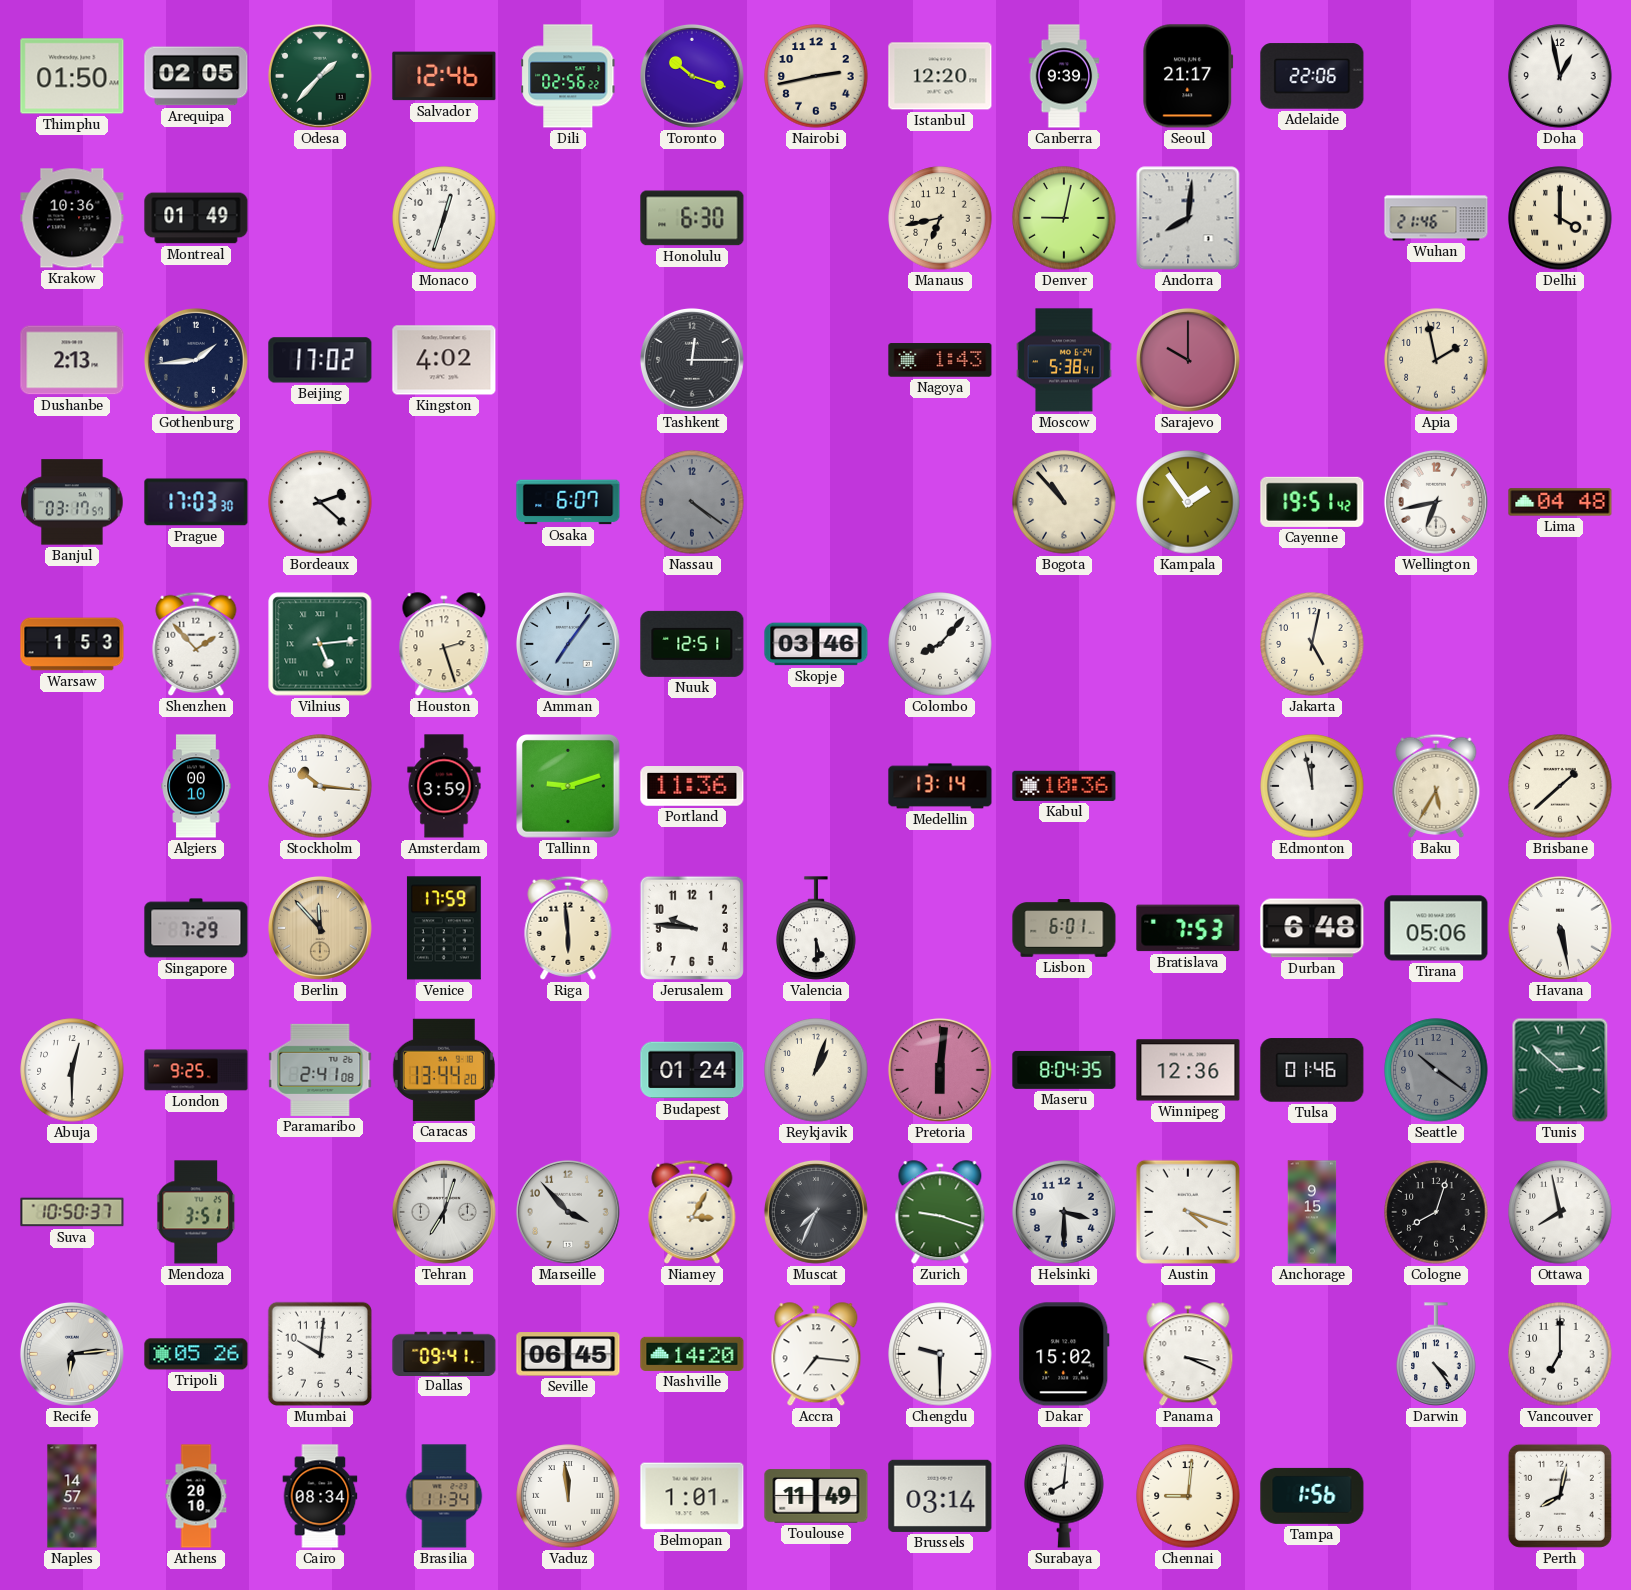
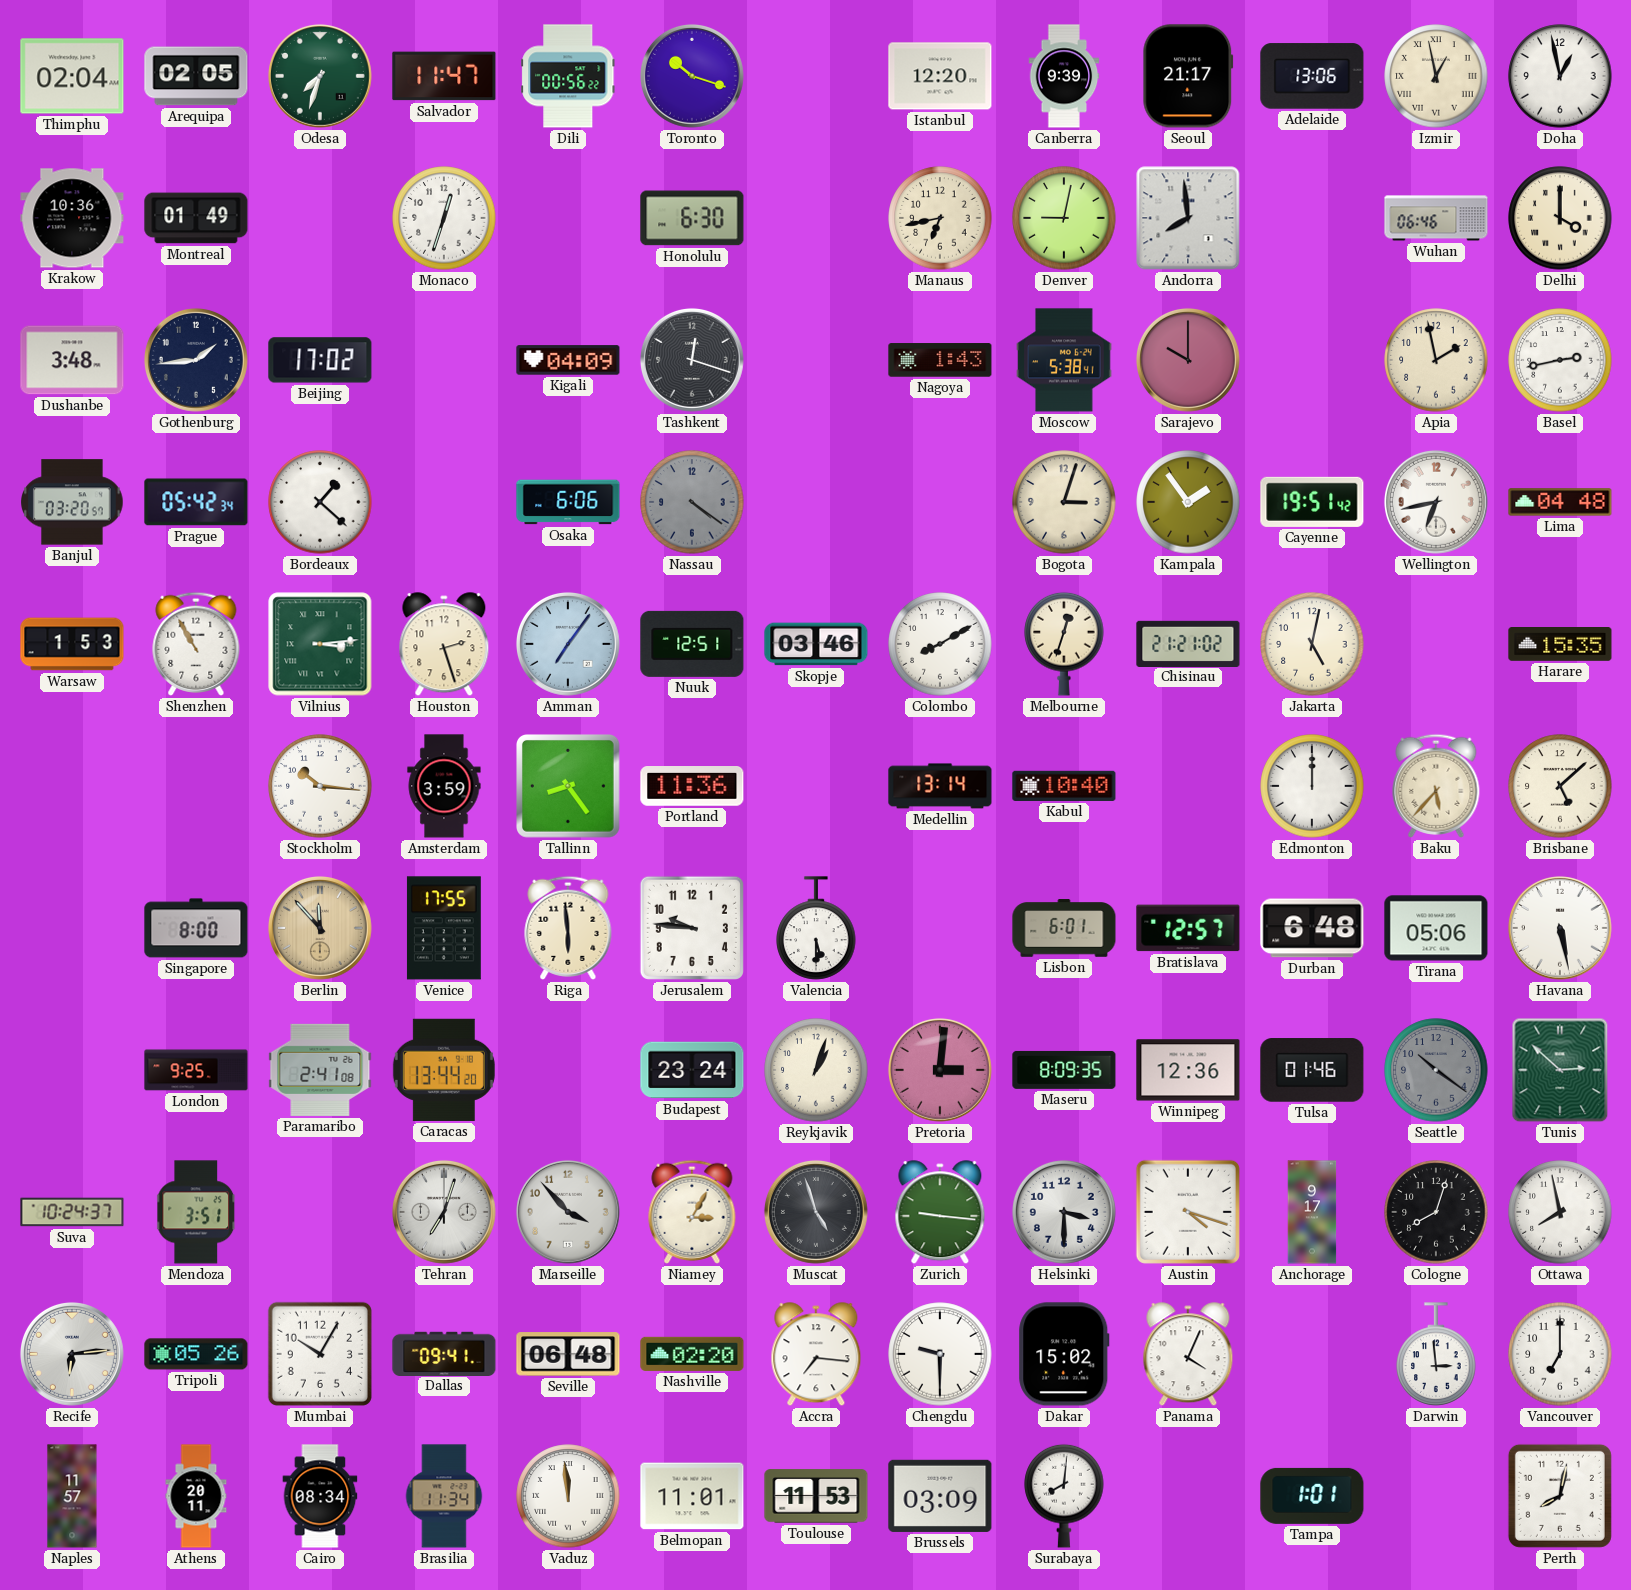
Thimphu: 01:50 -> 02:04
Odesa: 1:37 -> 7:33
Salvador: 12:46 -> 11:47
Dili: 02:56 -> 00:56
Nairobi: 2:43 -> none
Adelaide: 22:06 -> 13:06
Izmir: none -> 12:58
Andorra: 8:01 -> 7:59
Wuhan: 21:46 -> 06:46
Dushanbe: 2:13 -> 3:48
Kingston: 4:02 -> none
Kigali: none -> 04:09
Tashkent: 12:15 -> 12:18
Basel: none -> 2:43
Banjul: 03:17 -> 03:20
Prague: 17:03 -> 05:42
Bordeaux: 2:22 -> 1:22
Osaka: 6:07 -> 6:06
Bogota: 10:53 -> 3:03
Shenzhen: 1:53 -> 10:55
Vilnius: 5:14 -> 3:14
Colombo: 8:07 -> 8:10
Melbourne: none -> 12:33
Chisinau: none -> 21:21
Harare: none -> 15:35
Algiers: 00:10 -> none
Tallinn: 9:12 -> 8:24
Kabul: 10:36 -> 10:40
Edmonton: 11:58 -> 12:00
Baku: 5:35 -> 5:37
Brisbane: 1:38 -> 5:08
Singapore: 7:29 -> 8:00
Venice: 17:59 -> 17:55
Bratislava: 7:53 -> 12:57
Abuja: 12:30 -> none
Budapest: 01:24 -> 23:24
Pretoria: 6:01 -> 3:01
Maseru: 8:04 -> 8:09
Suva: 10:50 -> 10:24
Muscat: 7:34 -> 4:57
Zurich: 9:18 -> 9:16
Anchorage: 9:15 -> 9:17
Mumbai: 10:01 -> 10:05
Seville: 06:45 -> 06:48
Nashville: 14:20 -> 02:20
Panama: 3:19 -> 4:04
Darwin: 4:24 -> 2:59
Naples: 14:57 -> 11:57
Athens: 20:10 -> 20:11
Belmopan: 1:01 -> 11:01
Toulouse: 11:49 -> 11:53
Brussels: 03:14 -> 03:09
Chennai: 9:01 -> none
Tampa: 1:56 -> 1:01
